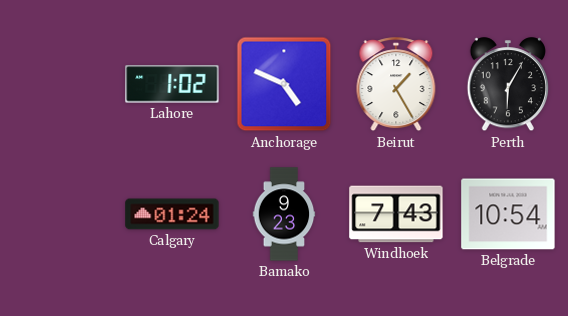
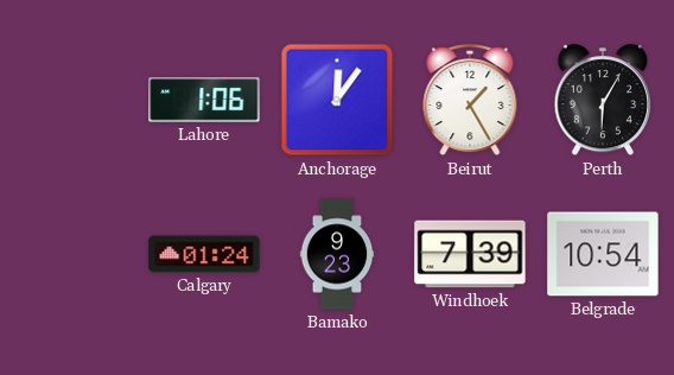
Lahore: 1:02 -> 1:06
Anchorage: 4:49 -> 12:06
Windhoek: 7:43 -> 7:39
